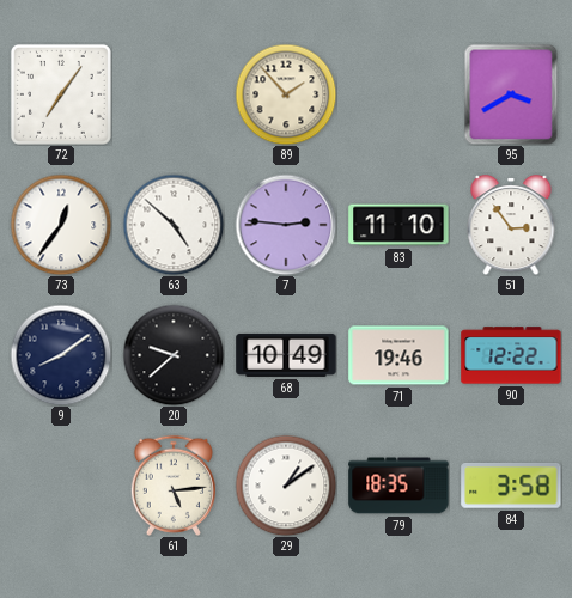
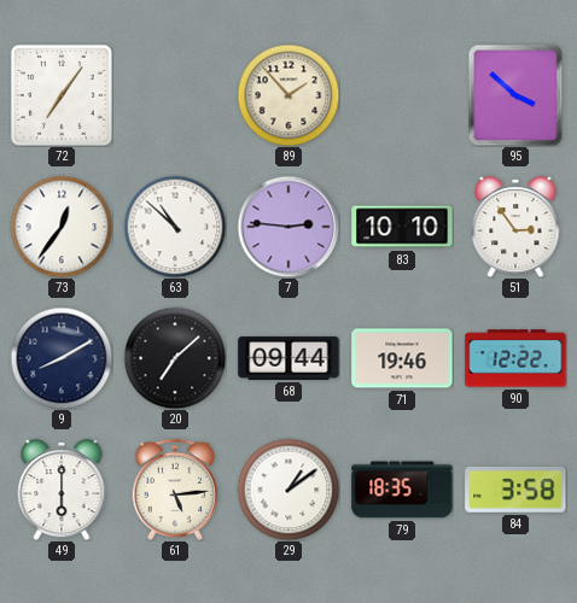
95: 3:40 -> 3:52
63: 4:52 -> 10:52
83: 11:10 -> 10:10
9: 8:09 -> 8:10
20: 9:38 -> 7:08
68: 10:49 -> 09:44
49: none -> 6:00
